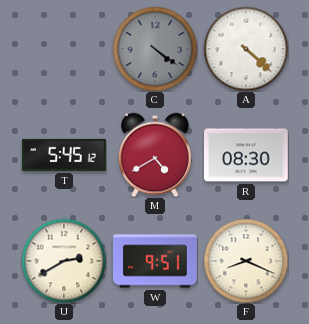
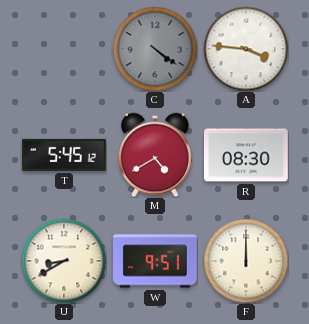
A: 4:22 -> 3:46
U: 2:40 -> 8:40
F: 8:19 -> 12:00
